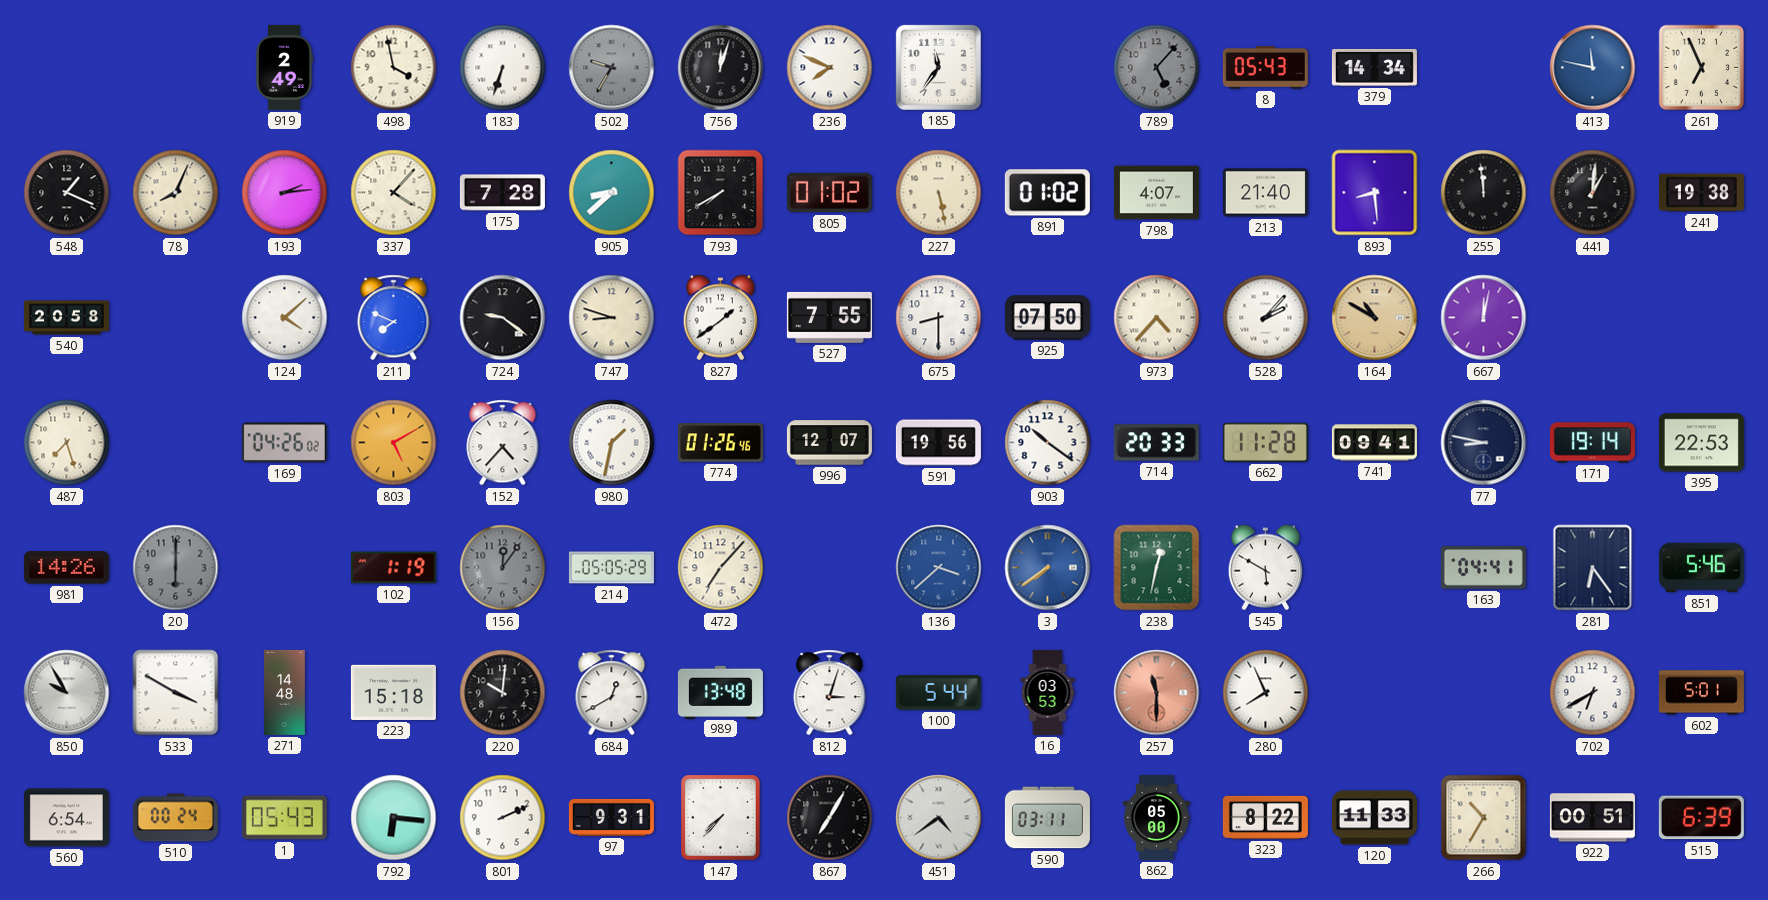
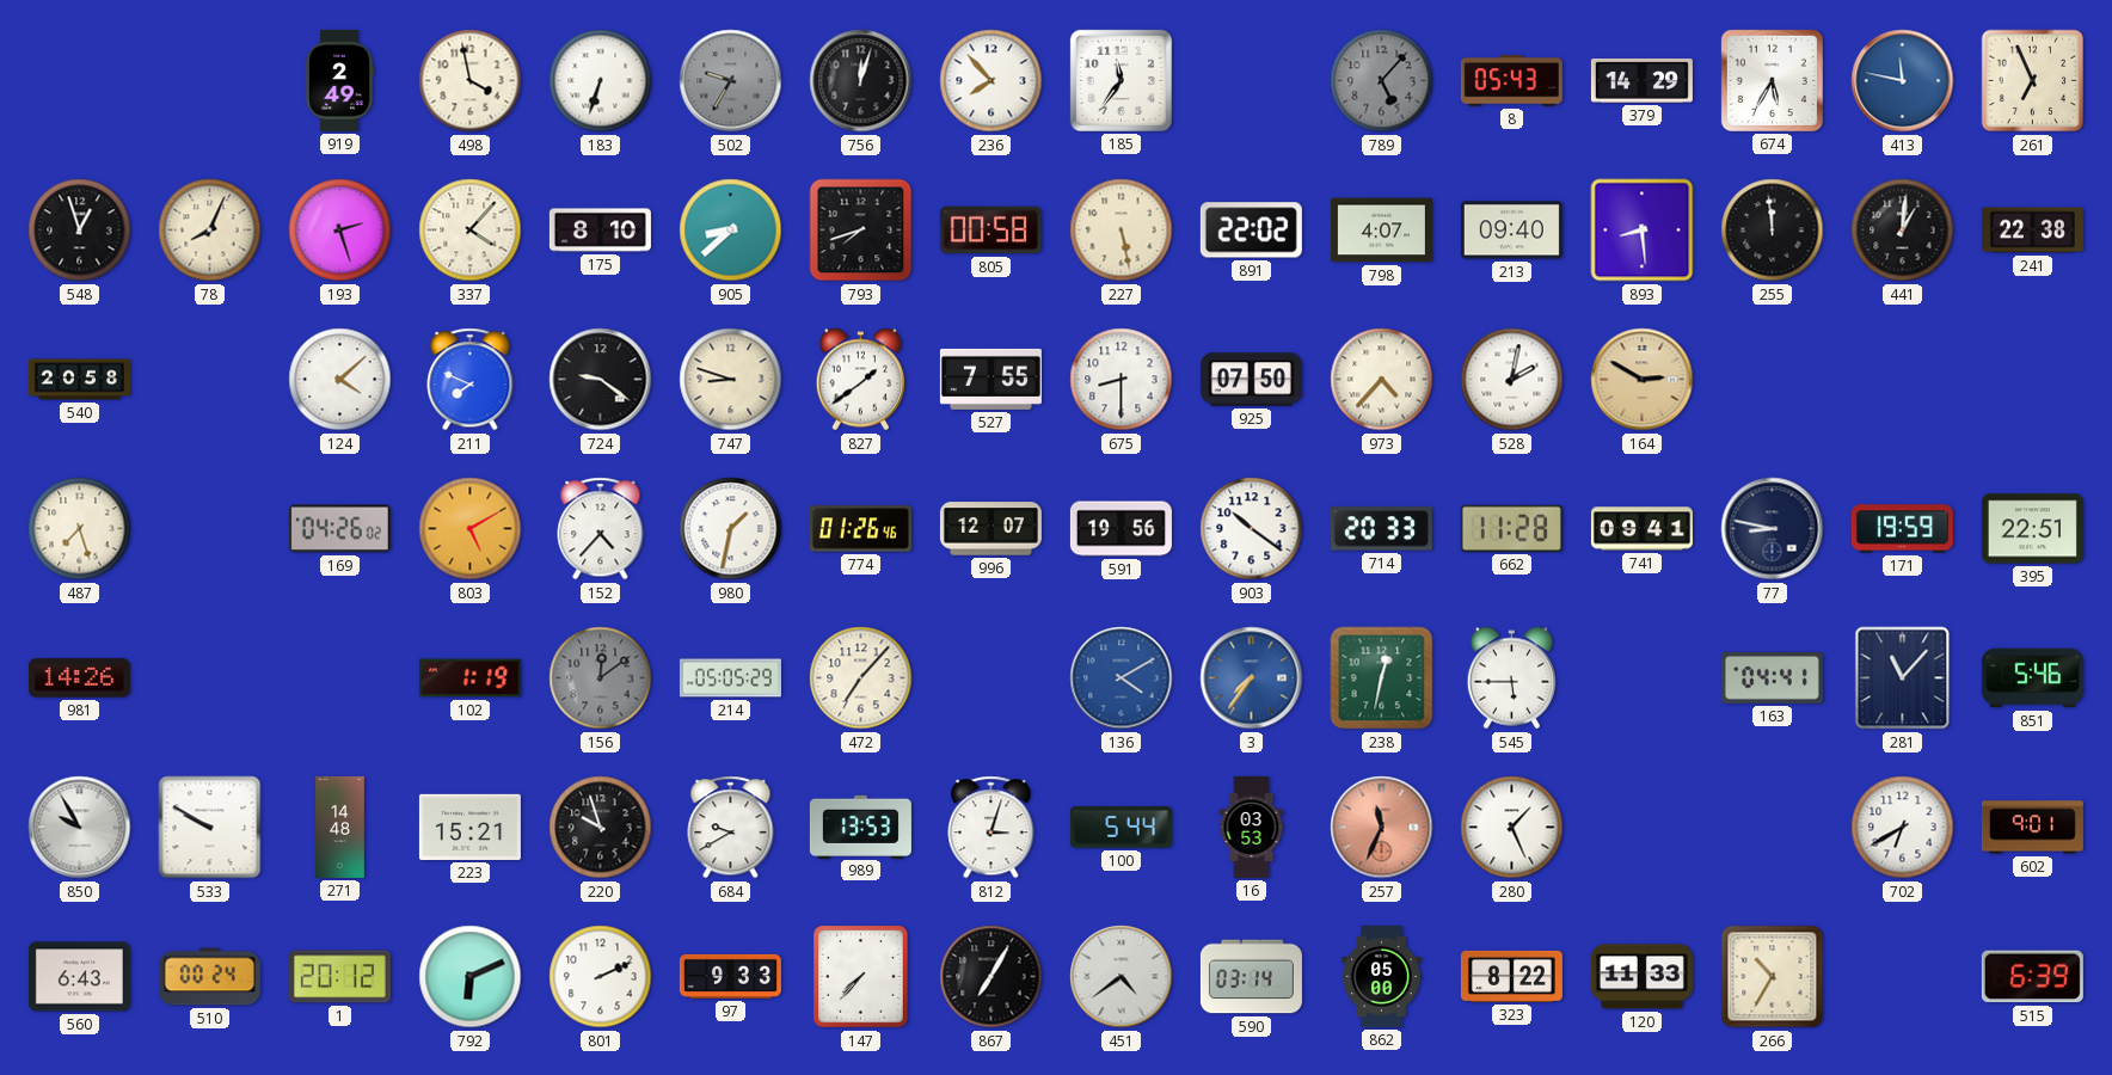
236: 7:49 -> 7:53
379: 14:34 -> 14:29
674: none -> 5:35
548: 1:19 -> 12:57
193: 2:14 -> 2:27
175: 7:28 -> 8:10
793: 7:40 -> 7:42
805: 01:02 -> 00:58
891: 01:02 -> 22:02
213: 21:40 -> 09:40
241: 19:38 -> 22:38
528: 2:07 -> 2:02
164: 10:50 -> 2:50
667: 12:02 -> none
171: 19:14 -> 19:59
395: 22:53 -> 22:51
20: 6:00 -> none
156: 12:06 -> 12:09
136: 3:38 -> 4:10
3: 7:39 -> 7:36
545: 5:50 -> 5:45
281: 6:24 -> 11:07
533: 3:50 -> 9:50
223: 15:18 -> 15:21
220: 10:01 -> 9:57
684: 12:40 -> 9:40
989: 13:48 -> 13:53
257: 11:30 -> 11:34
280: 7:56 -> 1:26
602: 5:01 -> 9:01
560: 6:54 -> 6:43
1: 05:43 -> 20:12
792: 6:16 -> 6:11
97: 9:31 -> 9:33
590: 03:11 -> 03:14
922: 00:51 -> none
